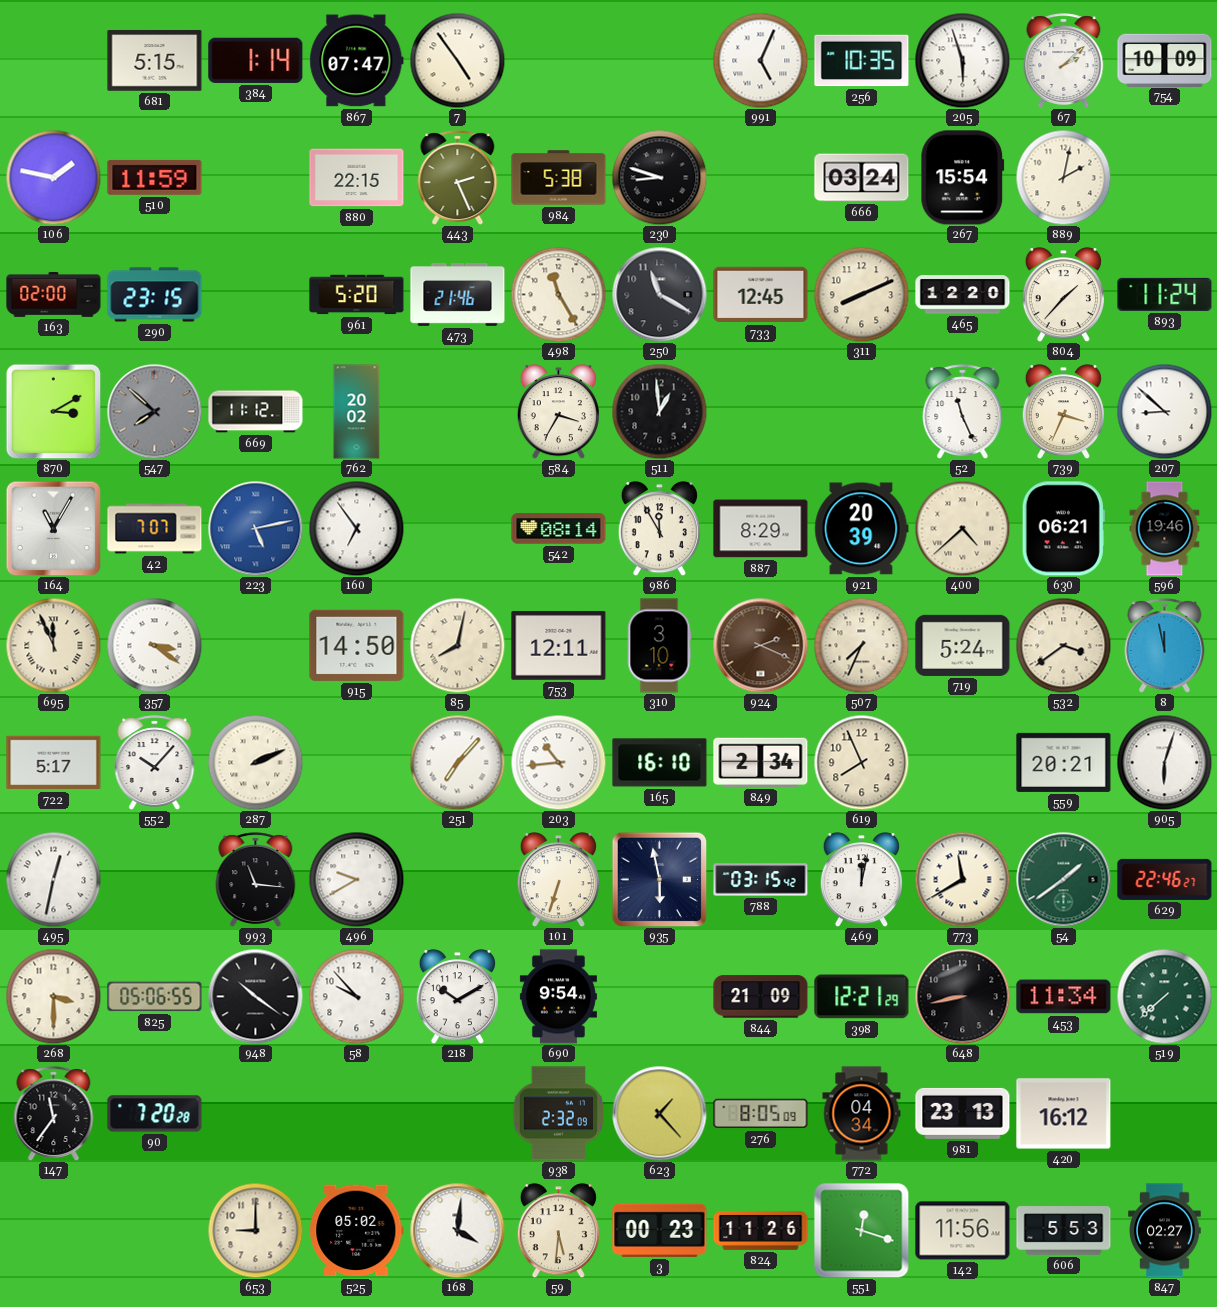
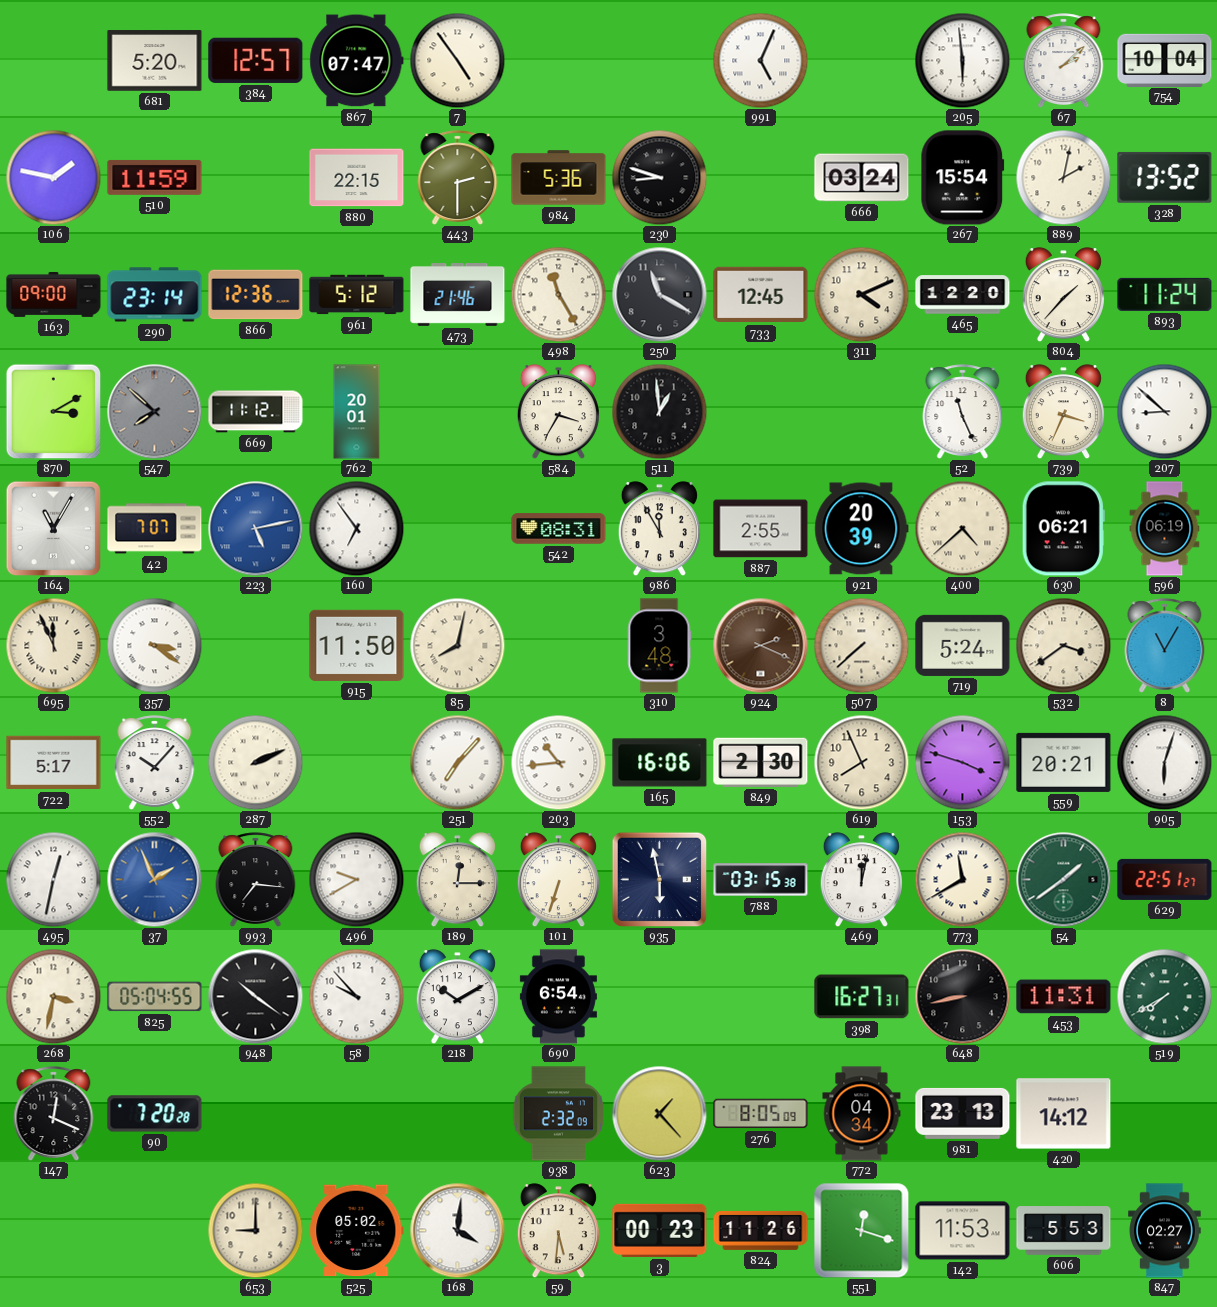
681: 5:15 -> 5:20
384: 1:14 -> 12:57
256: 10:35 -> none
205: 5:57 -> 5:59
754: 10:09 -> 10:04
443: 2:26 -> 2:30
984: 5:38 -> 5:36
328: none -> 13:52
163: 02:00 -> 09:00
290: 23:15 -> 23:14
866: none -> 12:36
961: 5:20 -> 5:12
311: 8:11 -> 4:11
762: 20:02 -> 20:01
542: 08:14 -> 08:31
887: 8:29 -> 2:55
596: 19:46 -> 06:19
915: 14:50 -> 11:50
753: 12:11 -> none
310: 3:10 -> 3:48
507: 7:34 -> 7:38
8: 11:58 -> 11:05
165: 16:10 -> 16:06
849: 2:34 -> 2:30
153: none -> 3:48
37: none -> 1:56
993: 11:16 -> 7:16
189: none -> 12:15
788: 03:15:42 -> 03:15:38
629: 22:46 -> 22:51
268: 3:30 -> 3:32
825: 05:06 -> 05:04
690: 9:54 -> 6:54
844: 21:09 -> none
398: 12:21 -> 16:27
453: 11:34 -> 11:31
519: 7:38 -> 7:40
147: 11:36 -> 12:19
420: 16:12 -> 14:12
142: 11:56 -> 11:53
